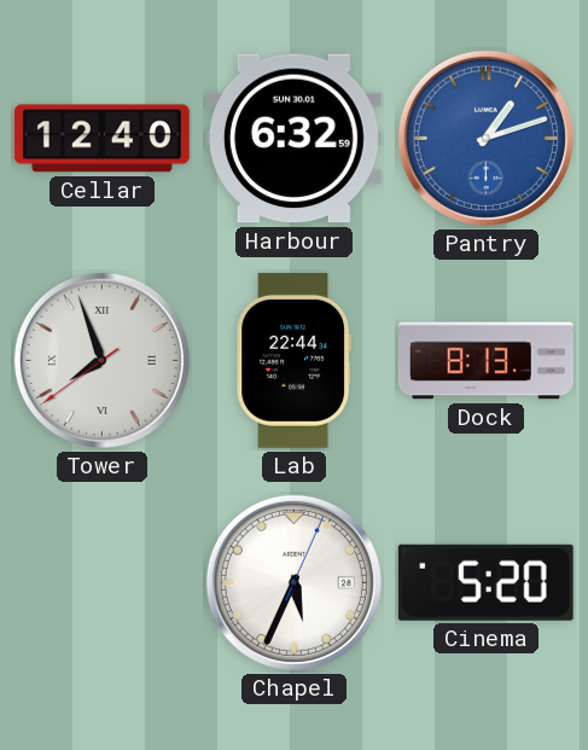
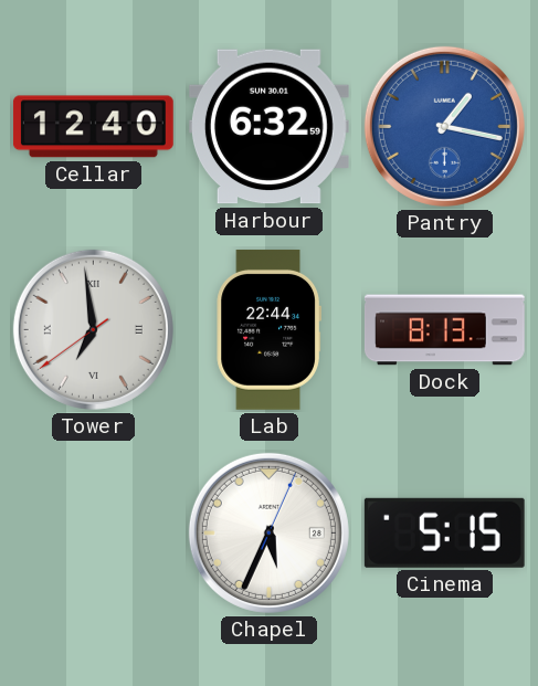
Pantry: 1:12 -> 1:17
Tower: 7:56 -> 6:58
Cinema: 5:20 -> 5:15
